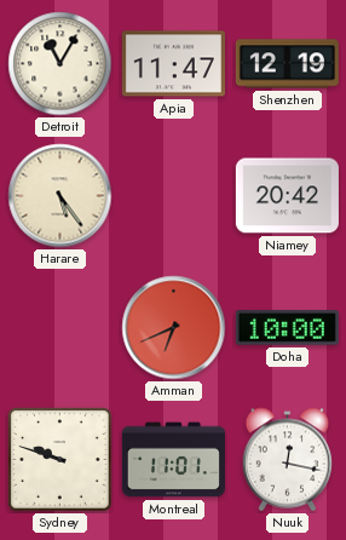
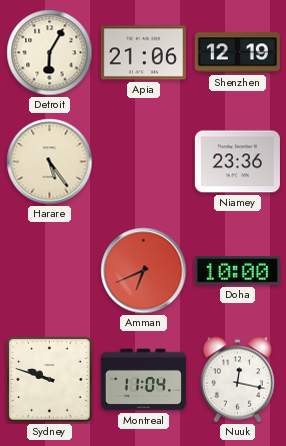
Detroit: 11:05 -> 6:05
Apia: 11:47 -> 21:06
Niamey: 20:42 -> 23:36
Montreal: 11:01 -> 11:04
